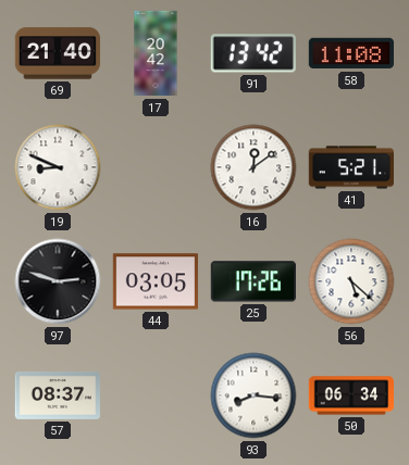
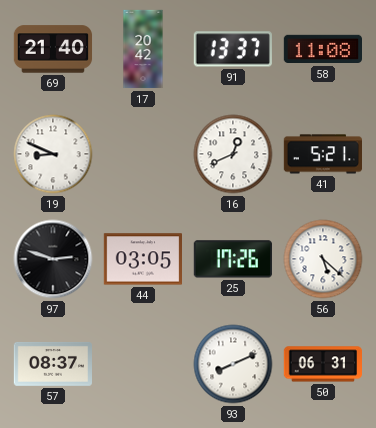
91: 13:42 -> 13:37
16: 12:09 -> 12:41
93: 8:16 -> 8:11
50: 06:34 -> 06:31
